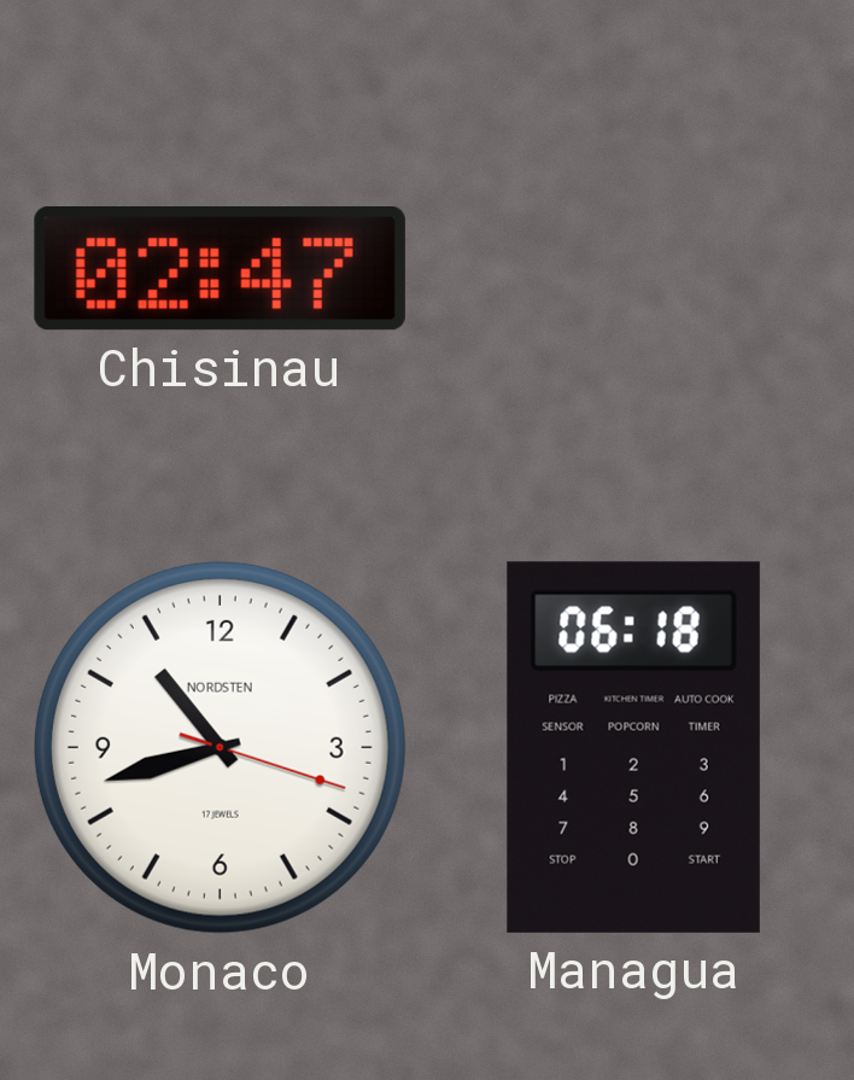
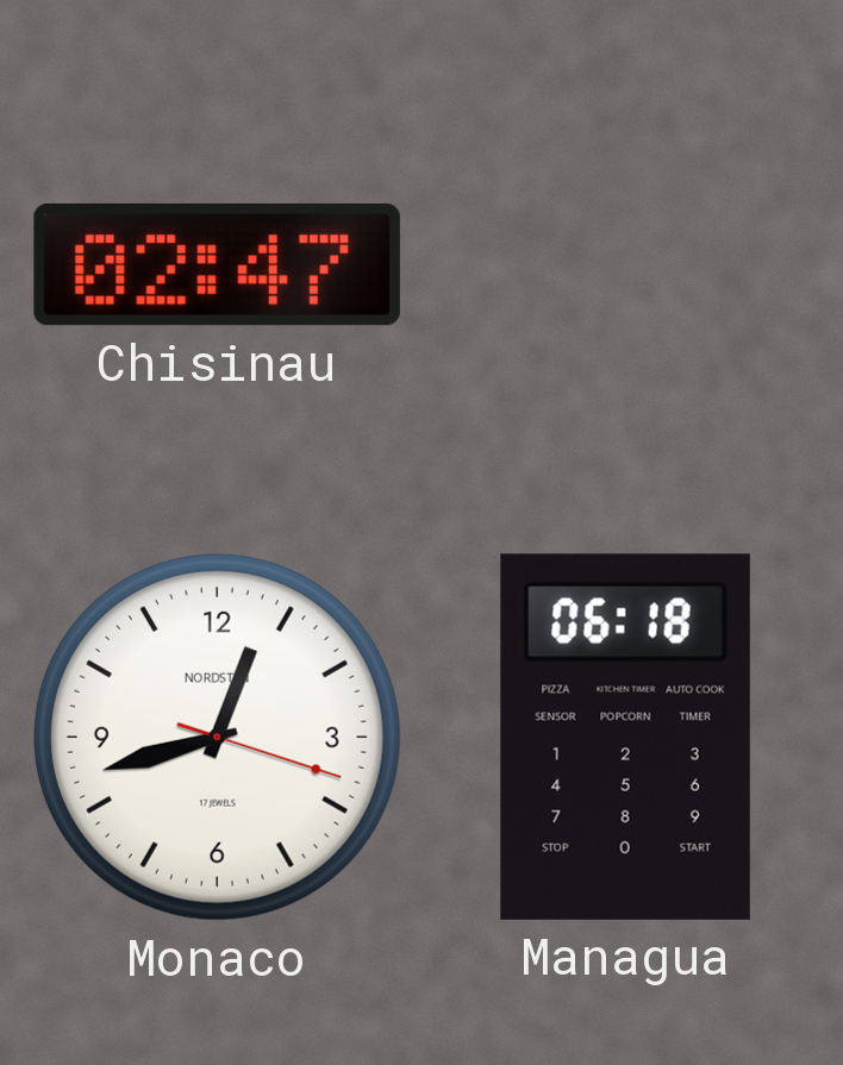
Monaco: 10:42 -> 12:42
